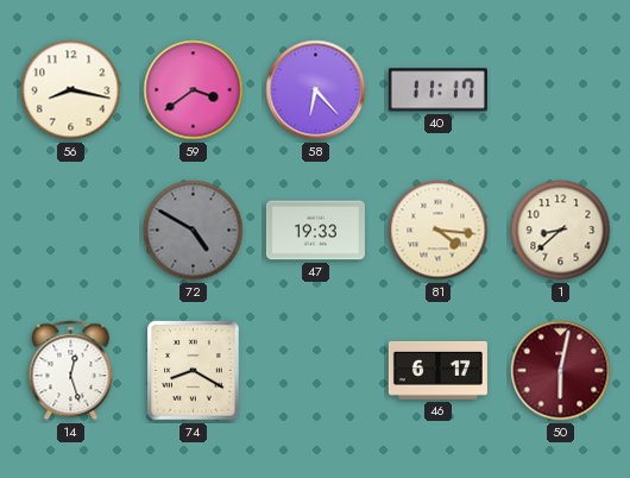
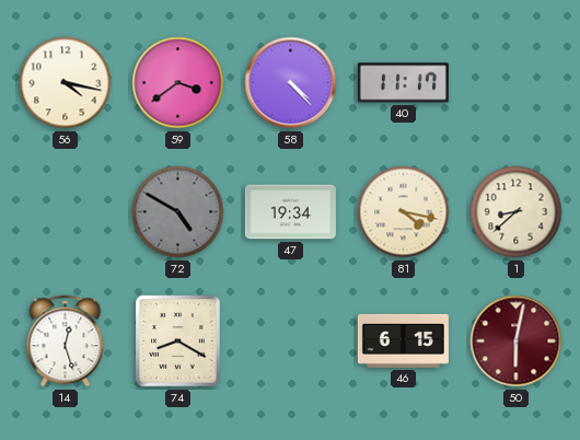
56: 8:17 -> 4:17
58: 6:23 -> 4:23
47: 19:33 -> 19:34
81: 4:16 -> 4:17
46: 6:17 -> 6:15
